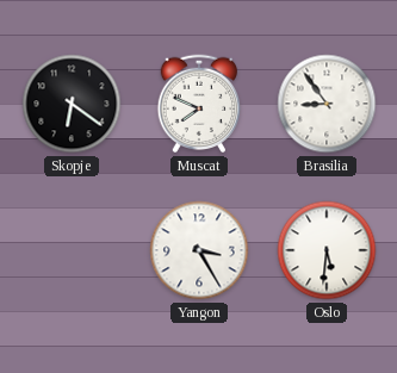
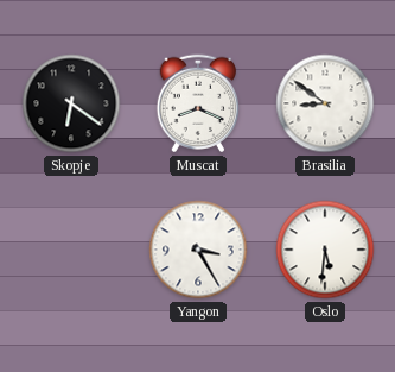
Muscat: 7:49 -> 8:19
Brasilia: 8:54 -> 8:51
